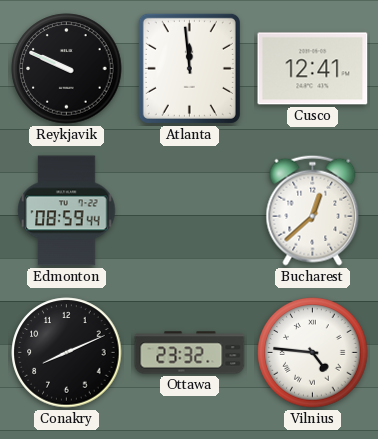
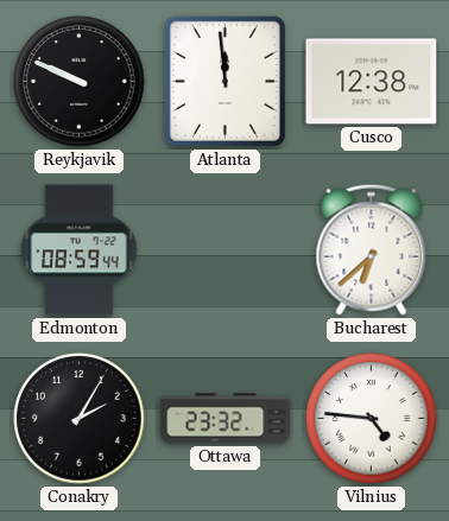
Cusco: 12:41 -> 12:38
Bucharest: 12:38 -> 6:38
Conakry: 8:11 -> 2:05
